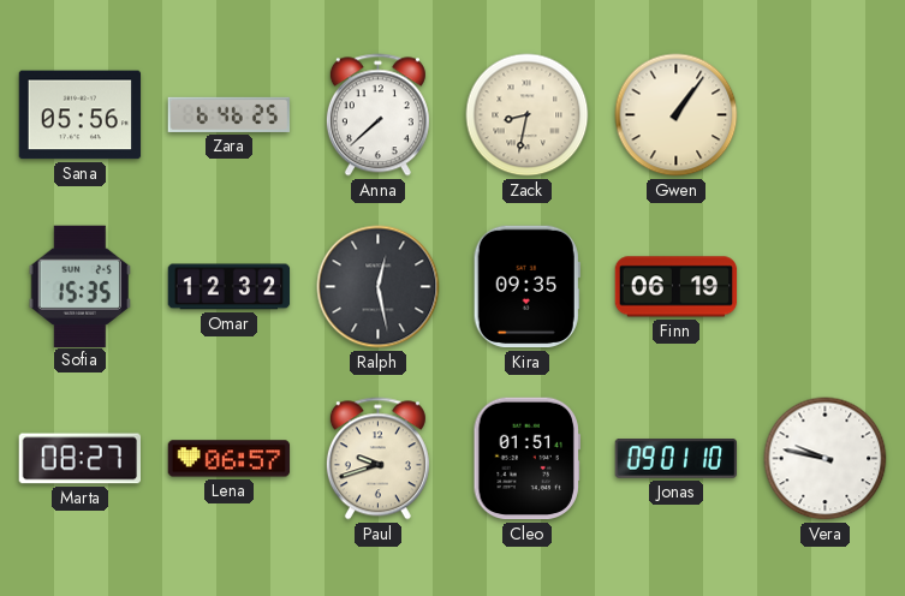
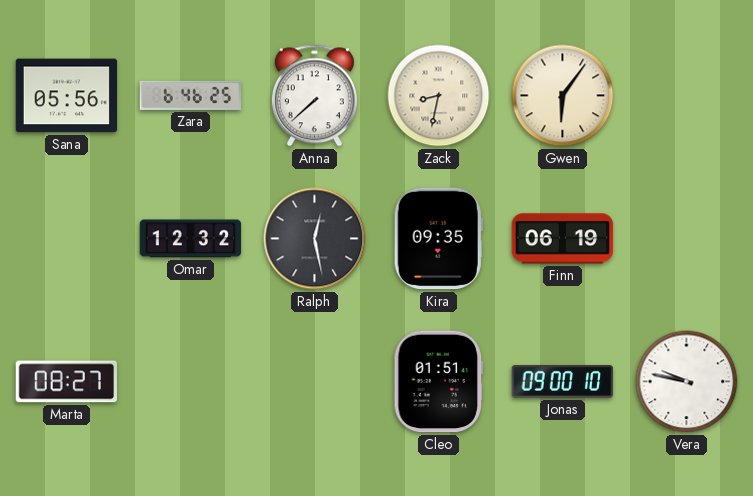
Gwen: 1:06 -> 6:06
Sofia: 15:35 -> none
Lena: 06:57 -> none
Paul: 9:42 -> none
Jonas: 09:01 -> 09:00
